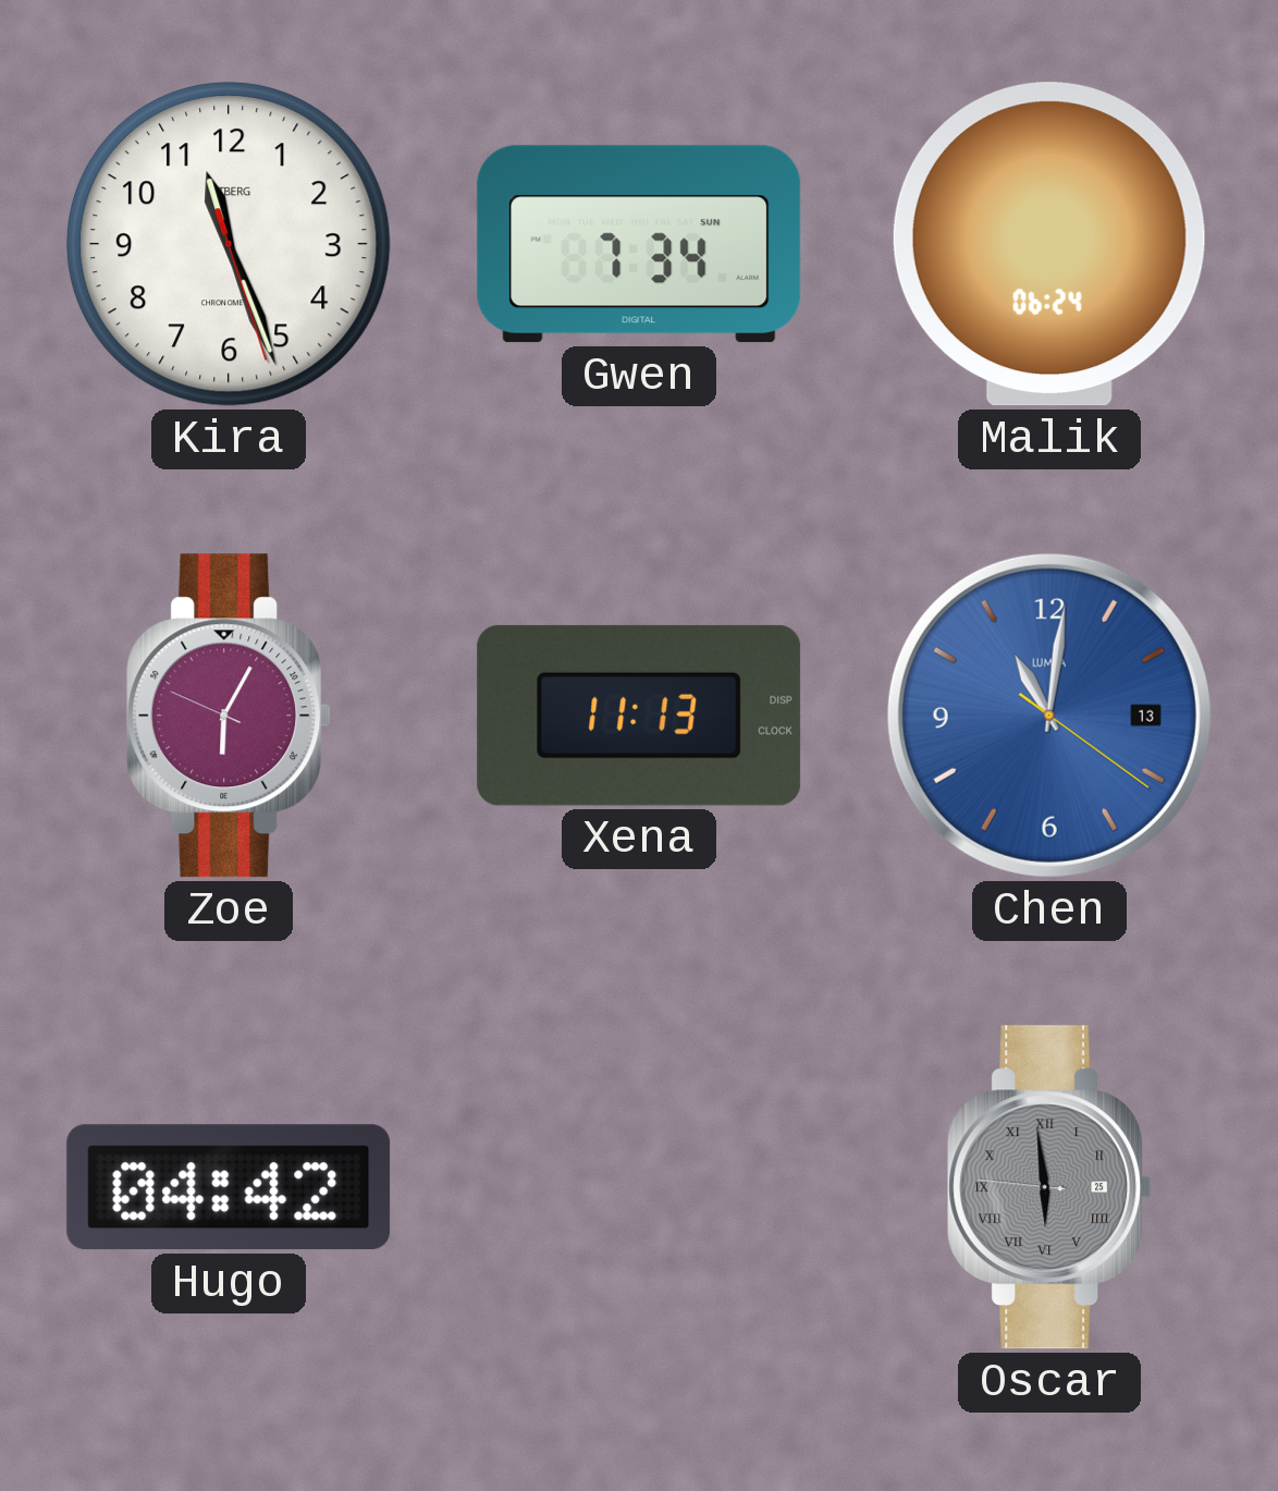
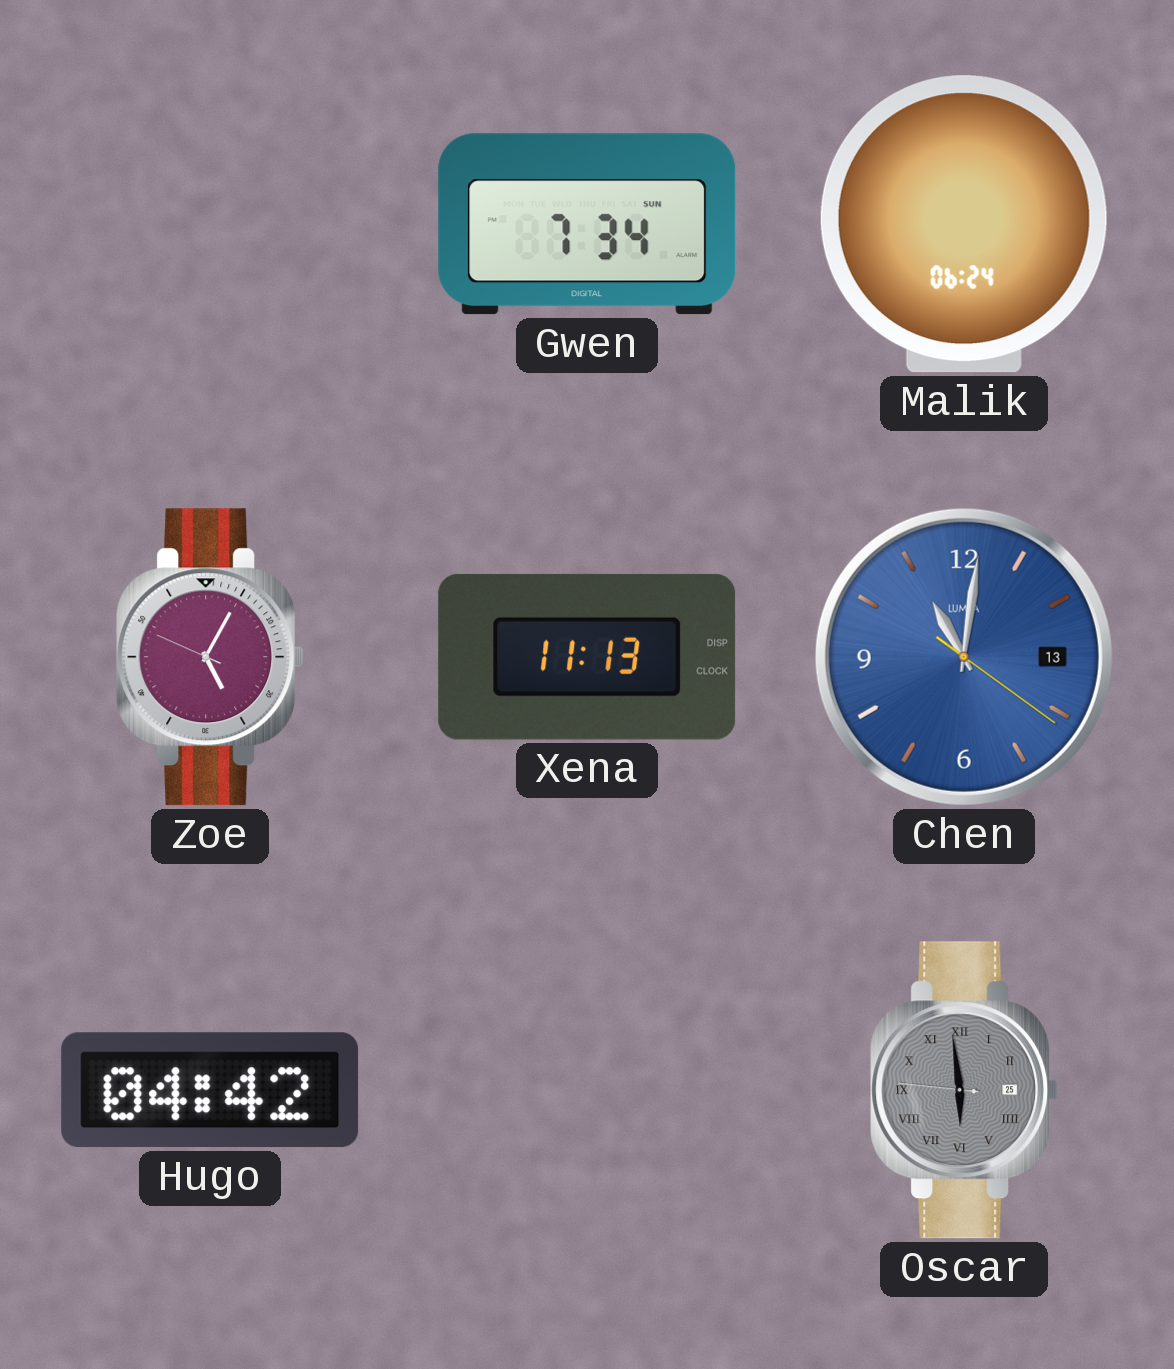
Kira: 11:26 -> none
Zoe: 6:04 -> 5:04
